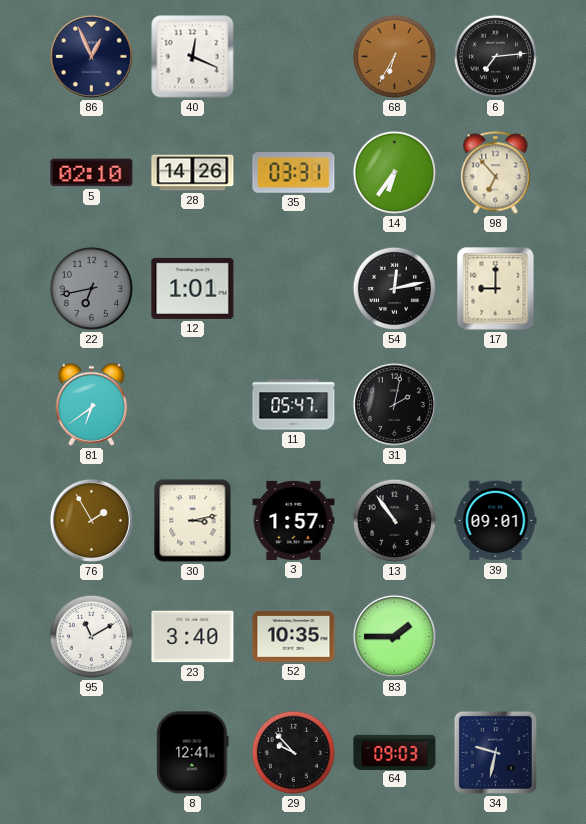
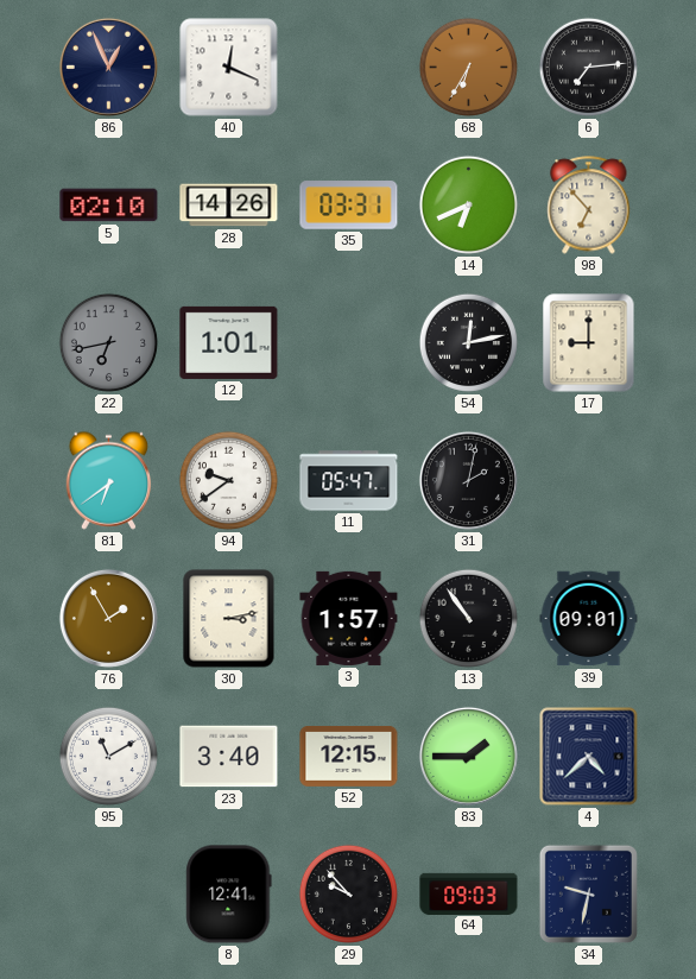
14: 6:36 -> 6:41
94: none -> 9:39
52: 10:35 -> 12:15
4: none -> 4:38
